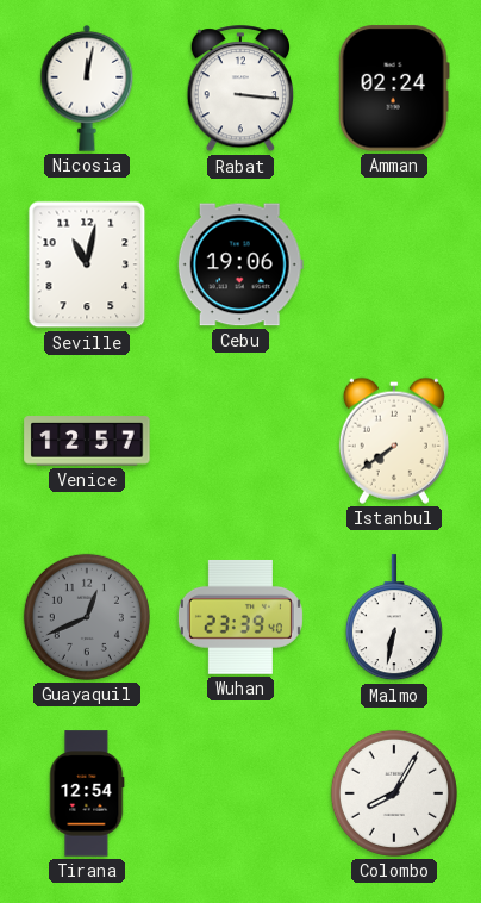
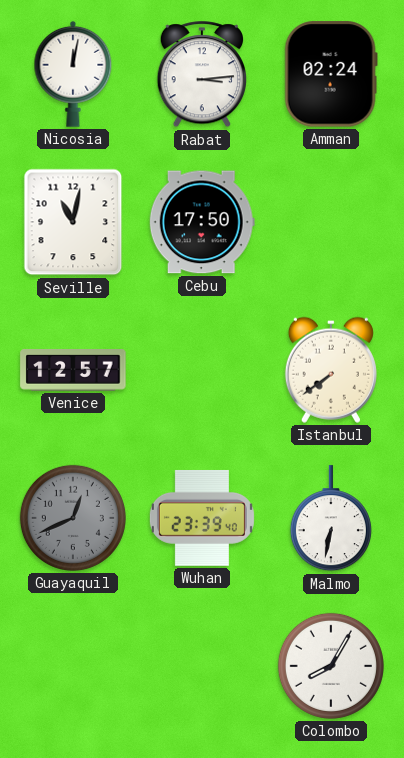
Rabat: 3:16 -> 3:14
Cebu: 19:06 -> 17:50
Tirana: 12:54 -> none
